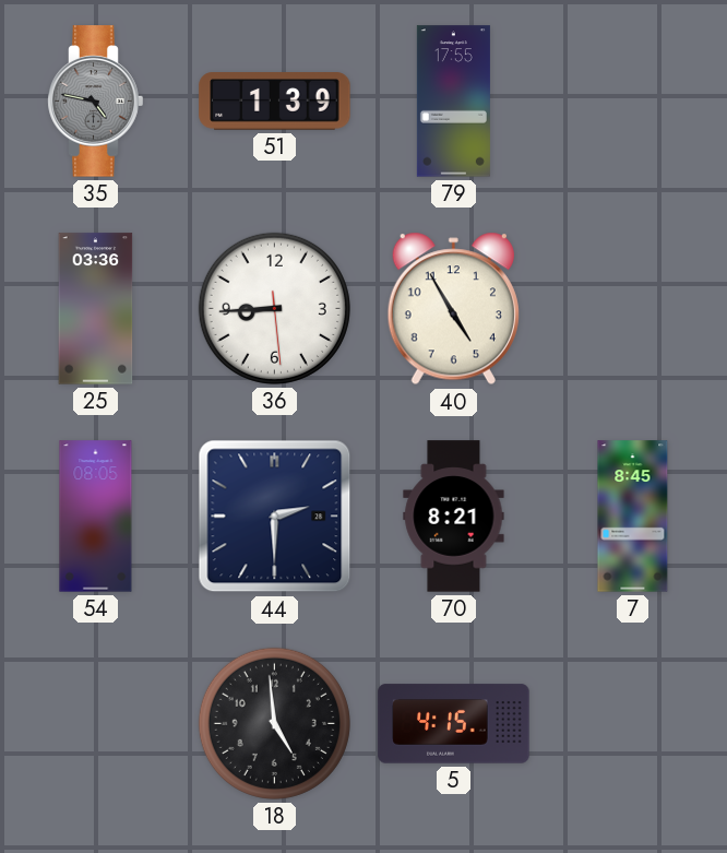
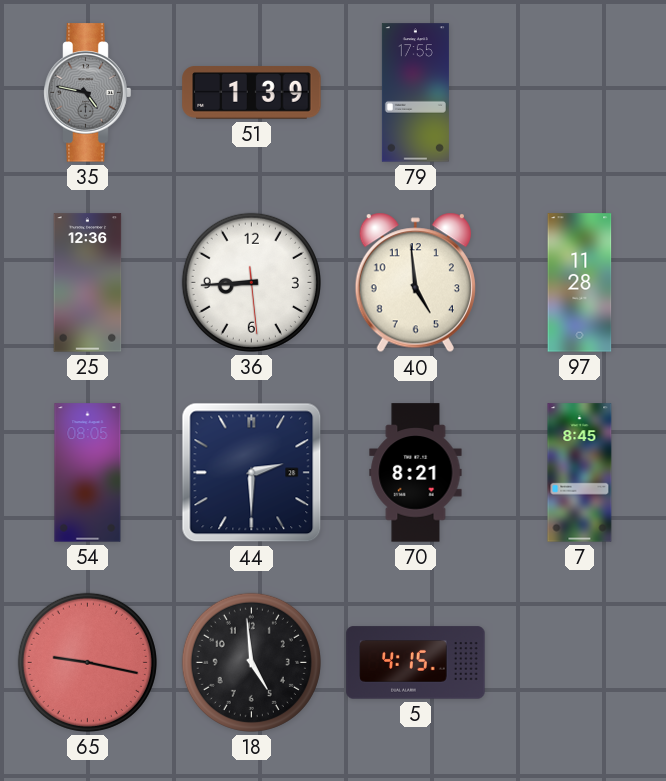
25: 03:36 -> 12:36
40: 4:55 -> 4:59
97: none -> 11:28
65: none -> 9:17
